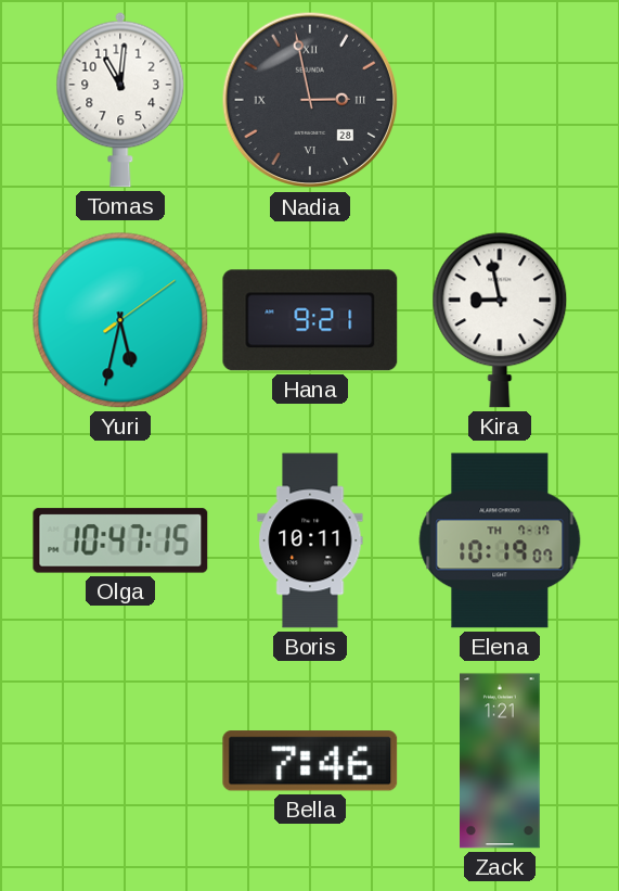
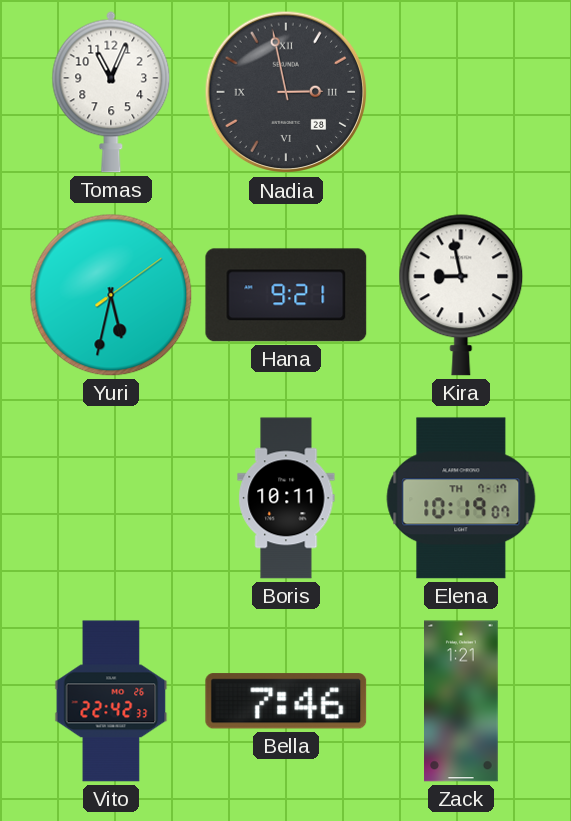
Tomas: 11:01 -> 11:04
Olga: 10:47 -> none
Vito: none -> 22:42
